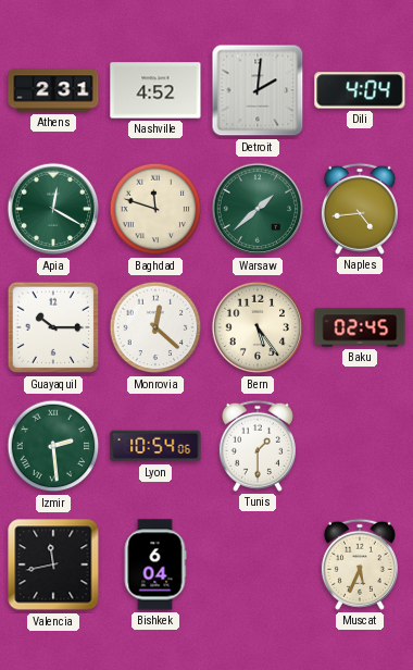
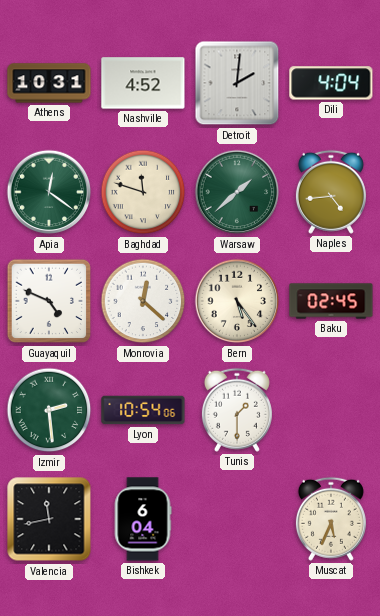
Athens: 2:31 -> 10:31
Apia: 12:20 -> 12:21
Guayaquil: 10:15 -> 4:49
